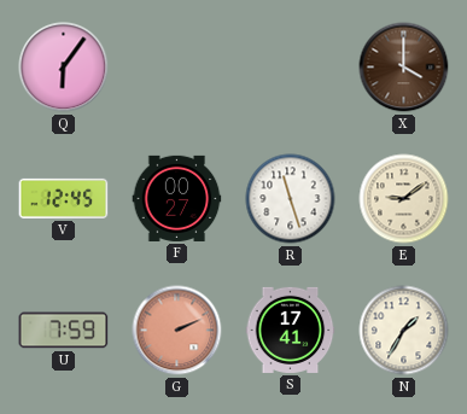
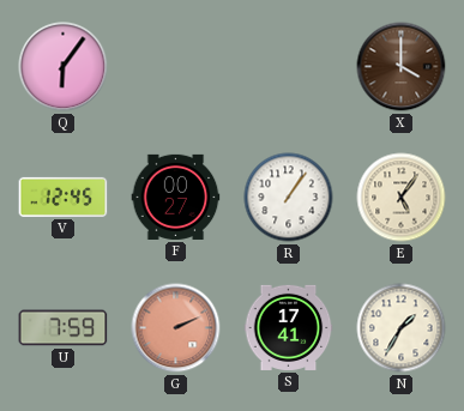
R: 11:27 -> 1:06
E: 9:09 -> 5:06
